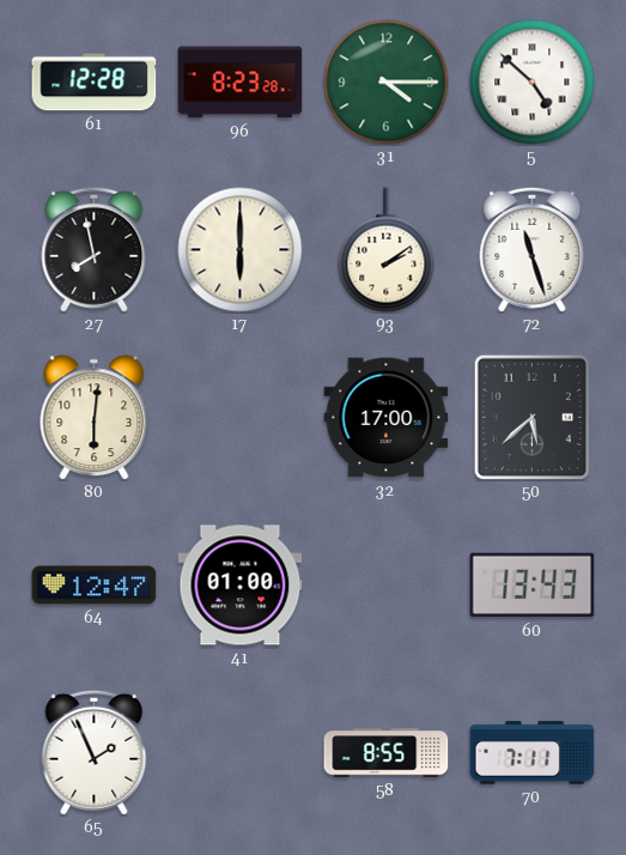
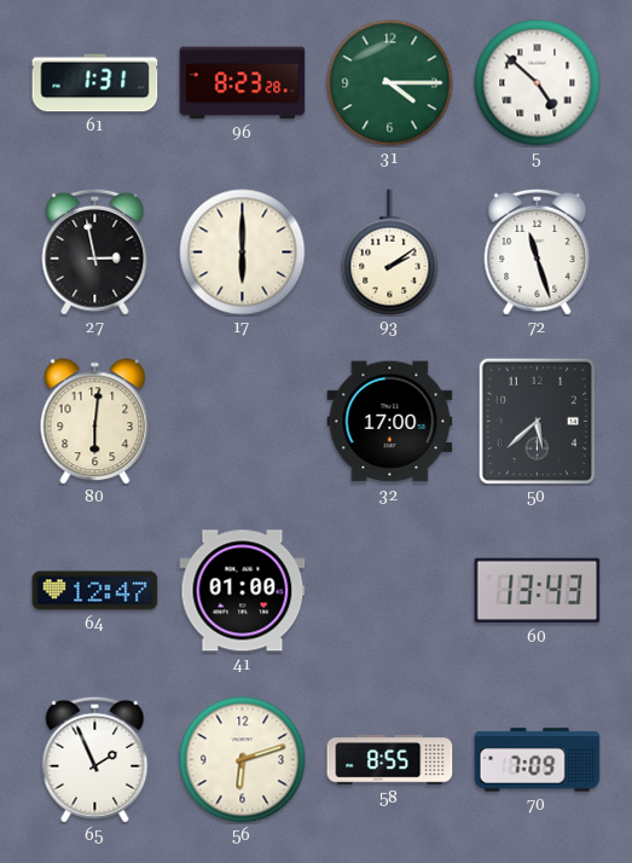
61: 12:28 -> 1:31
27: 7:58 -> 2:58
56: none -> 6:12
70: 7:11 -> 7:09
